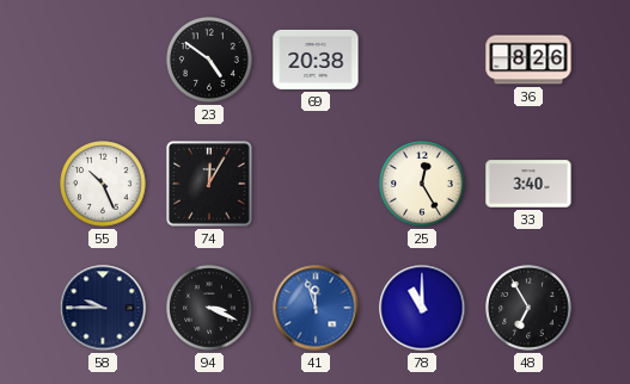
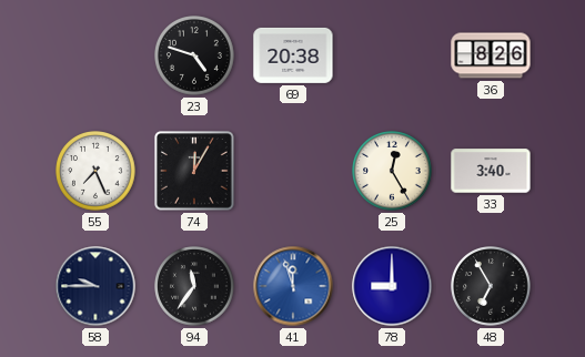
23: 4:51 -> 4:48
55: 10:26 -> 7:26
94: 3:19 -> 11:36
78: 11:00 -> 9:00
